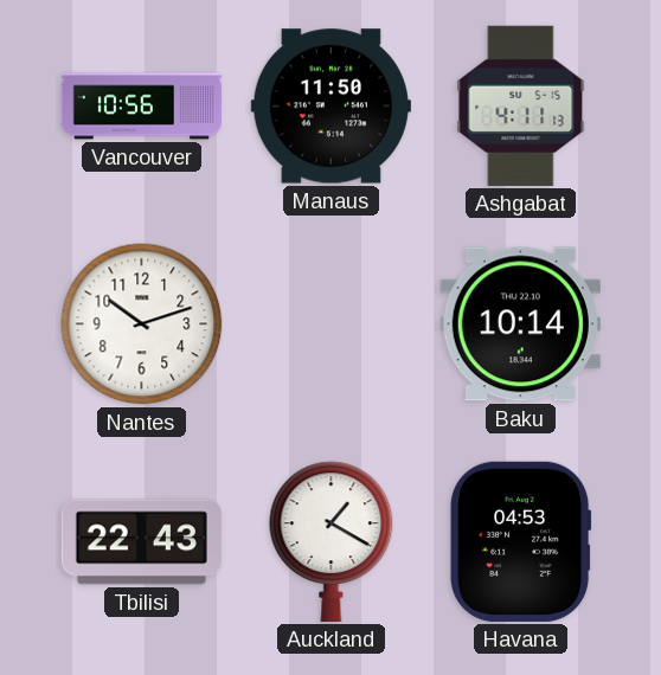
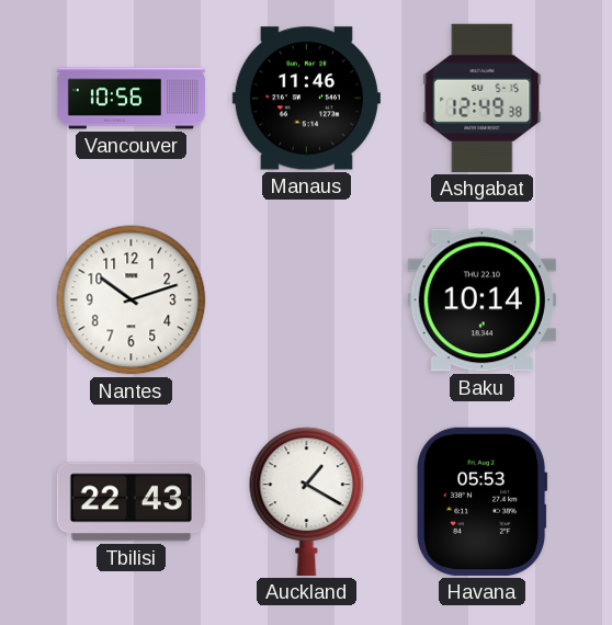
Manaus: 11:50 -> 11:46
Ashgabat: 4:11 -> 12:49
Havana: 04:53 -> 05:53
